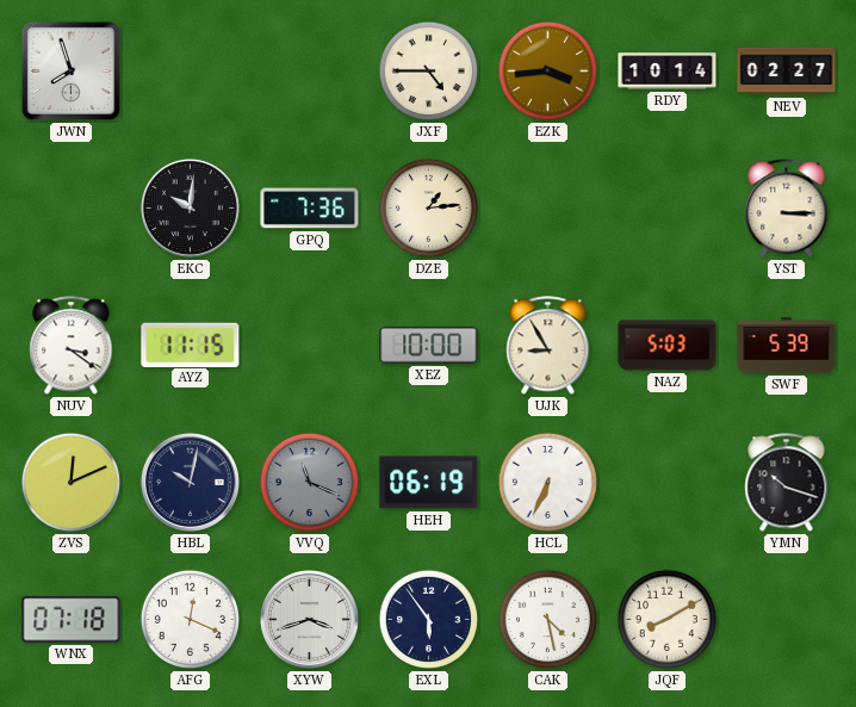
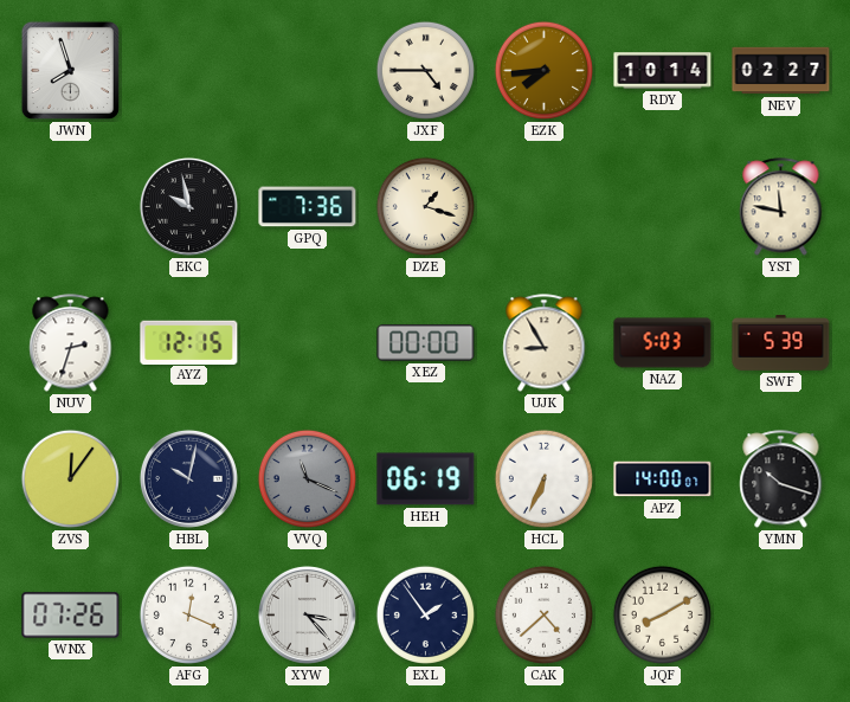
EZK: 3:44 -> 7:44
EKC: 10:01 -> 9:58
DZE: 1:14 -> 1:18
YST: 3:15 -> 11:47
NUV: 3:21 -> 2:33
AYZ: 11:15 -> 12:15
XEZ: 10:00 -> 00:00
ZVS: 12:11 -> 12:06
APZ: none -> 14:00
WNX: 07:18 -> 07:26
XYW: 3:42 -> 3:23
EXL: 5:54 -> 1:54
CAK: 4:28 -> 4:38
